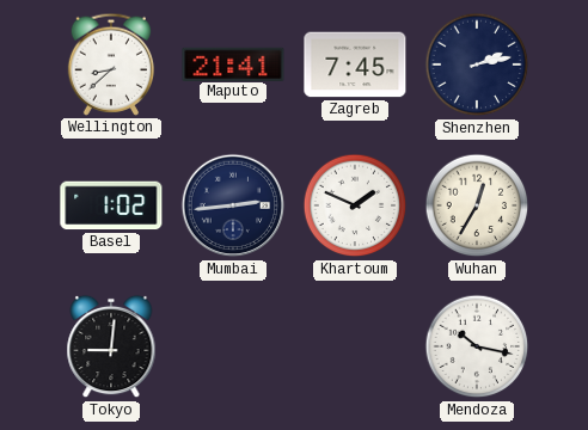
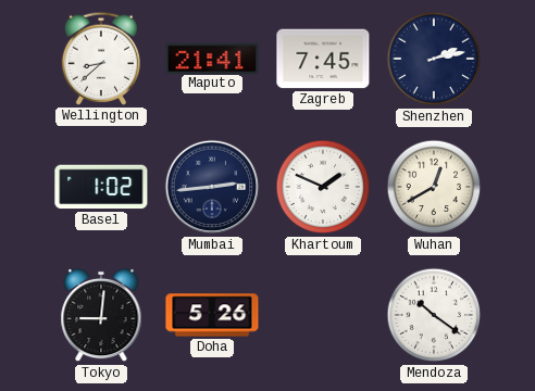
Wuhan: 12:35 -> 12:40
Doha: none -> 5:26
Mendoza: 10:17 -> 10:21
